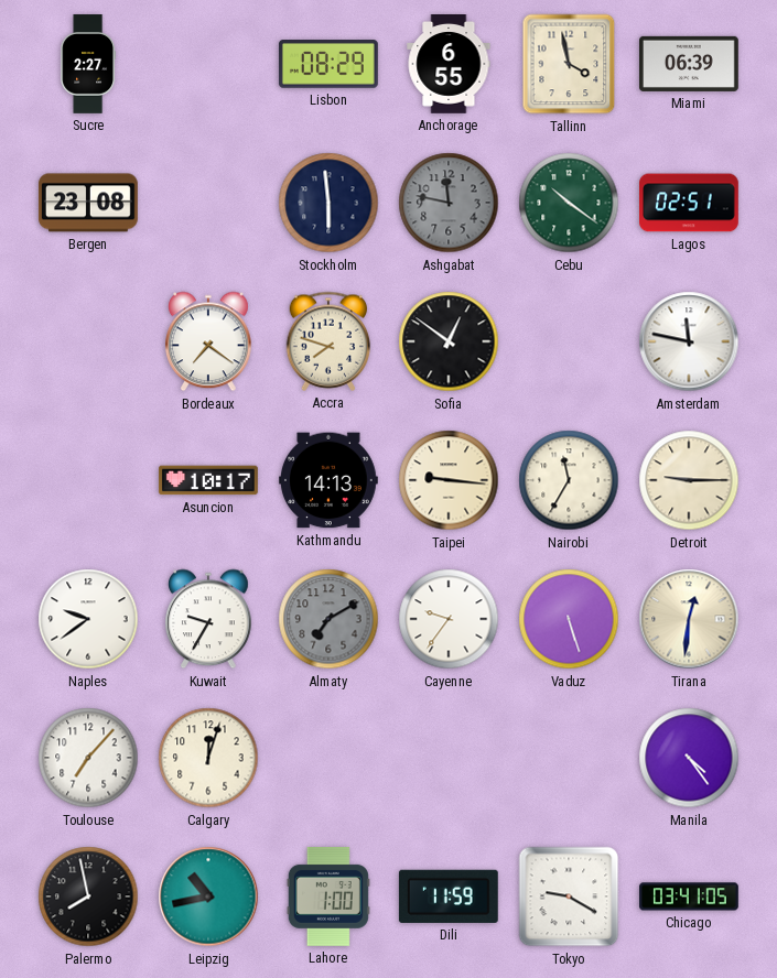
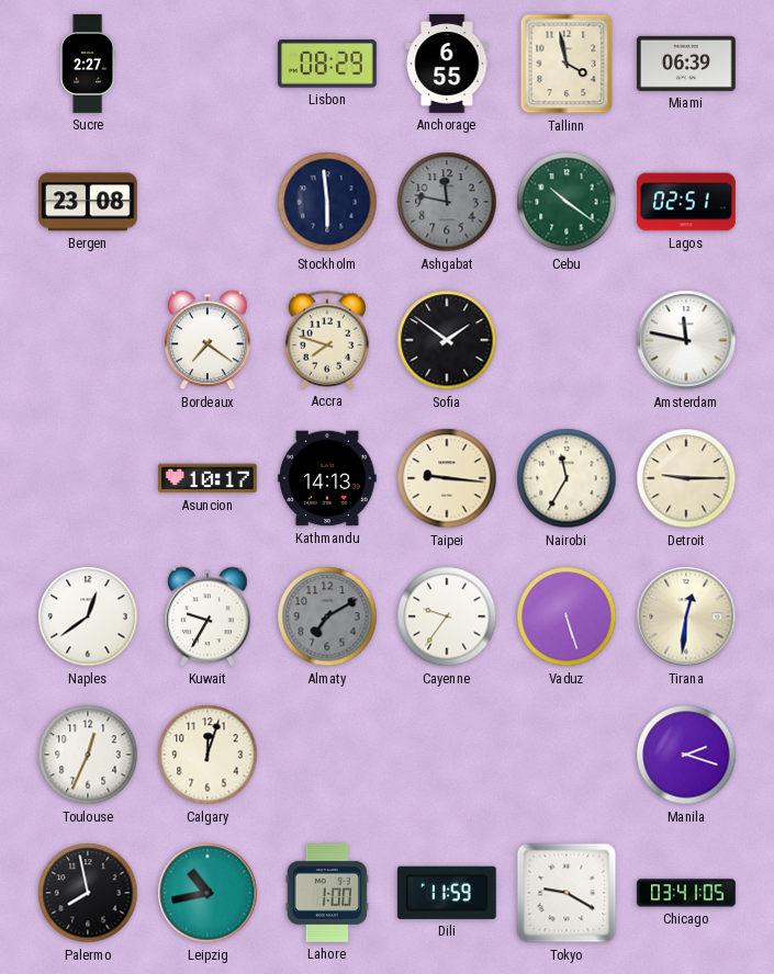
Sofia: 12:51 -> 1:51
Naples: 9:39 -> 12:39
Toulouse: 7:07 -> 12:34
Manila: 4:24 -> 2:18
